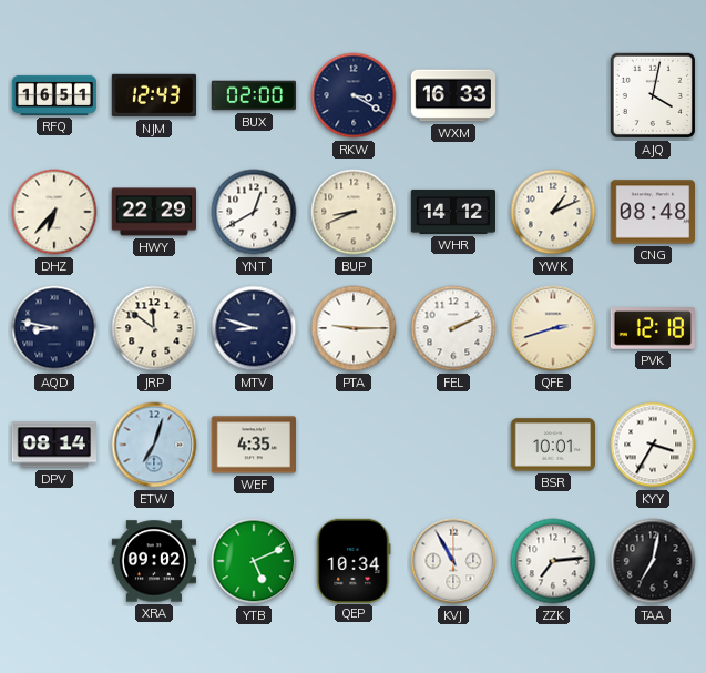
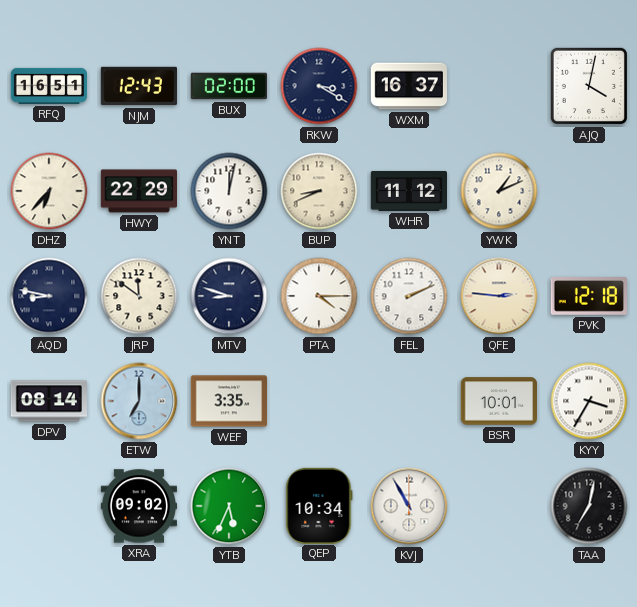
WXM: 16:33 -> 16:37
YNT: 12:40 -> 12:02
WHR: 14:12 -> 11:12
CNG: 08:48 -> none
PTA: 9:15 -> 4:15
QFE: 2:42 -> 2:46
ETW: 7:03 -> 7:00
WEF: 4:35 -> 3:35
YTB: 5:11 -> 5:34
ZZK: 7:14 -> none
